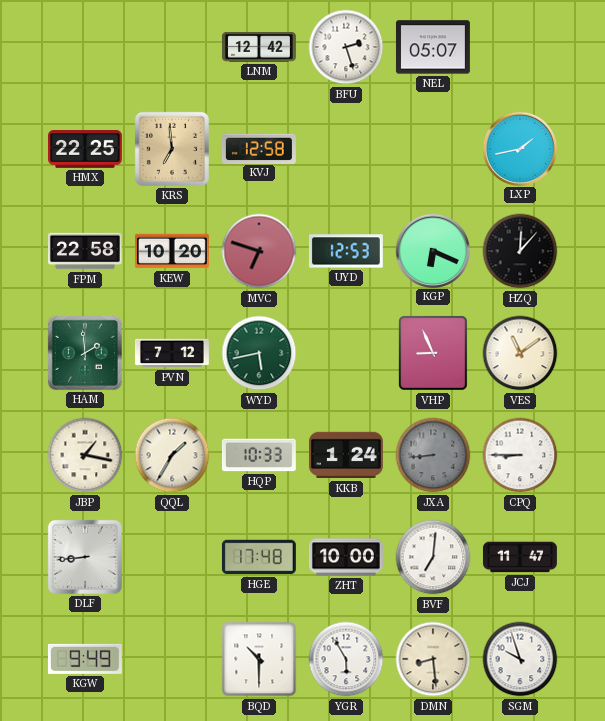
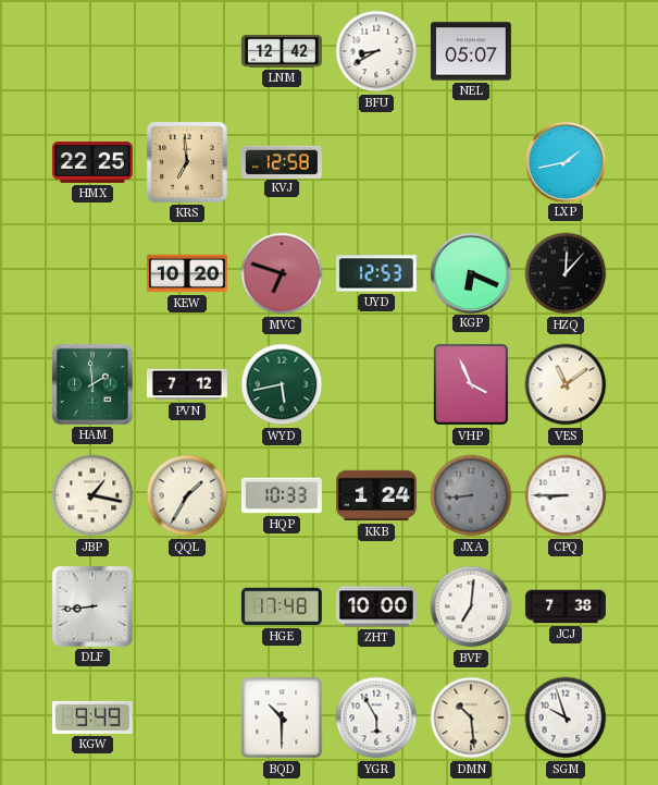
BFU: 2:27 -> 8:40
FPM: 22:58 -> none
VHP: 8:56 -> 3:56
JCJ: 11:47 -> 7:38
DMN: 8:29 -> 10:29
